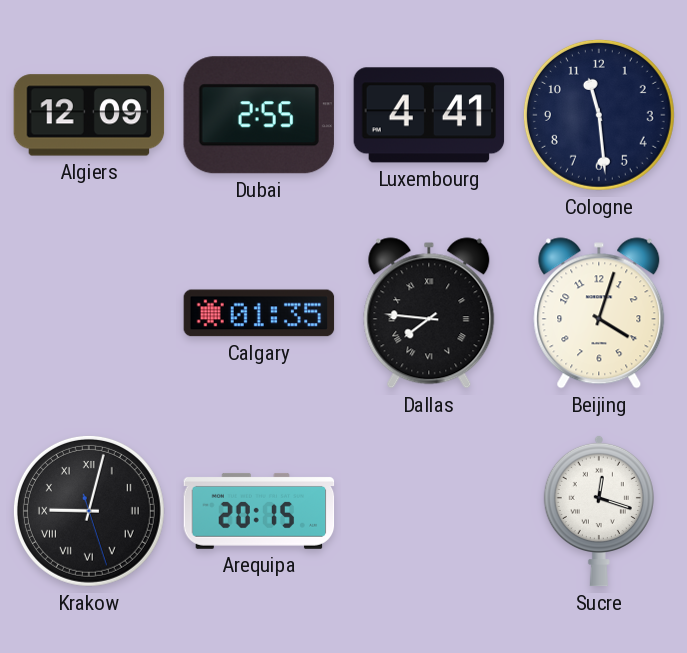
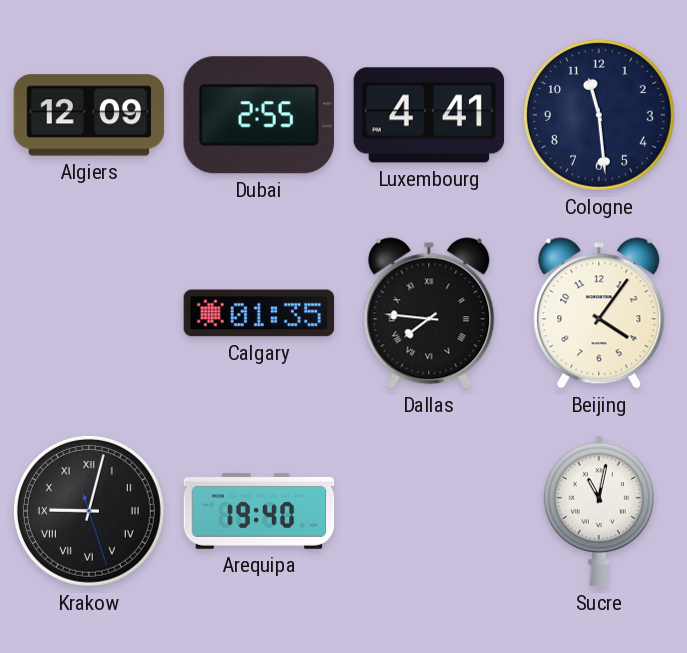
Beijing: 4:03 -> 4:06
Arequipa: 20:15 -> 19:40
Sucre: 12:18 -> 11:02
